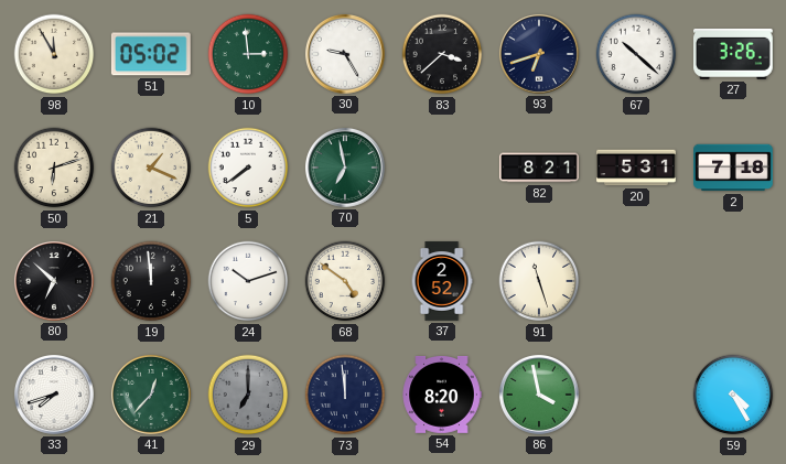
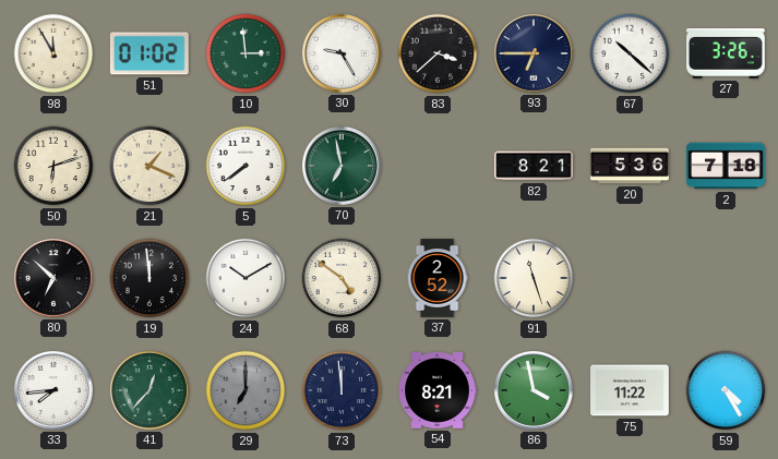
51: 05:02 -> 01:02
93: 6:42 -> 6:45
20: 5:31 -> 5:36
24: 10:12 -> 10:10
33: 7:42 -> 7:44
54: 8:20 -> 8:21
75: none -> 11:22
